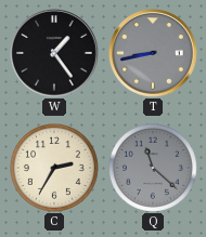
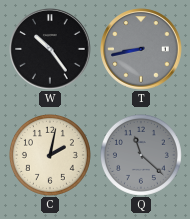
W: 1:24 -> 10:24
C: 2:35 -> 2:02
